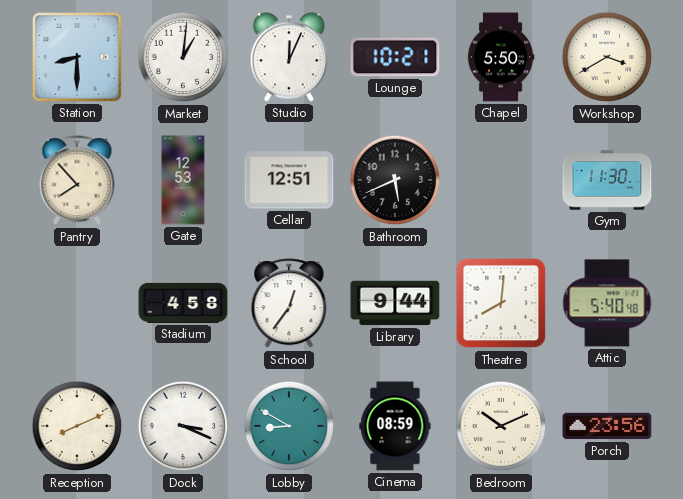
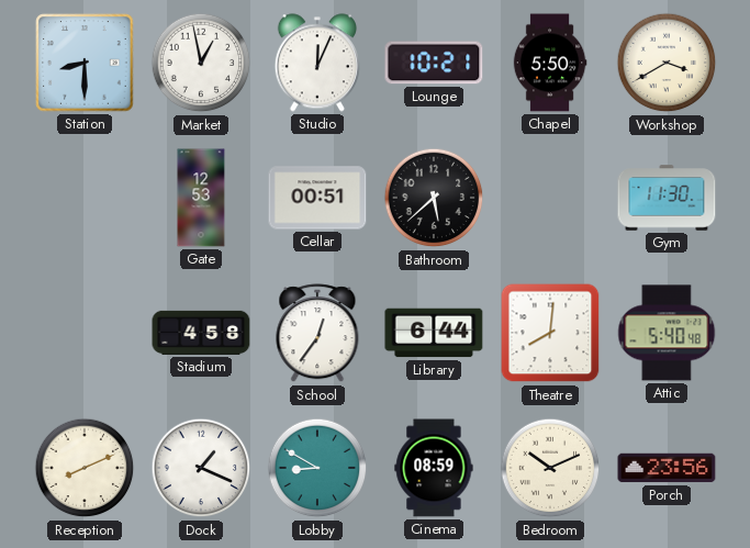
Market: 1:01 -> 12:58
Pantry: 7:53 -> none
Cellar: 12:51 -> 00:51
Bathroom: 5:41 -> 5:38
Library: 9:44 -> 6:44
Dock: 3:19 -> 1:19
